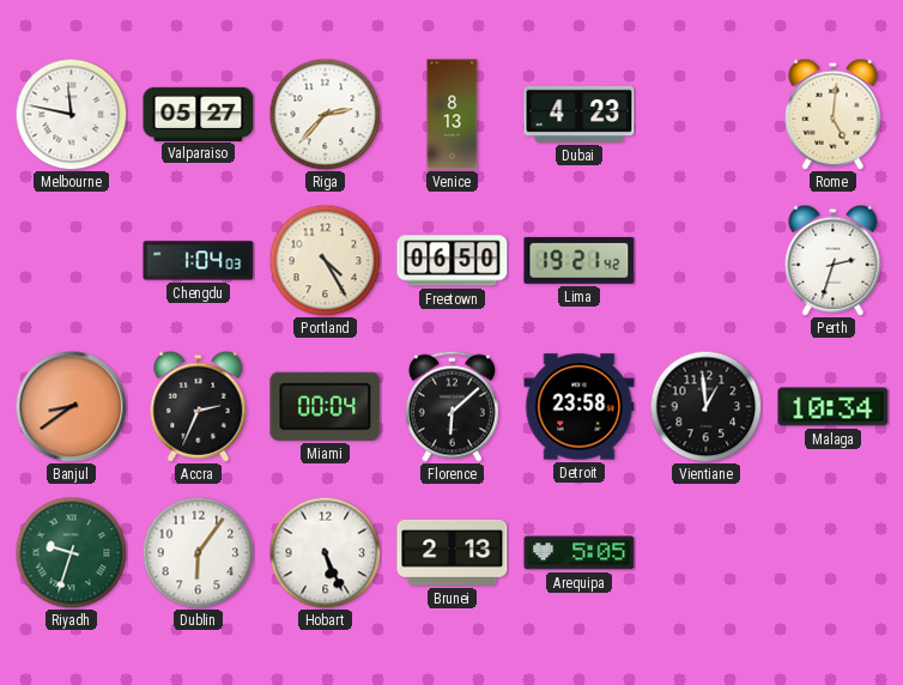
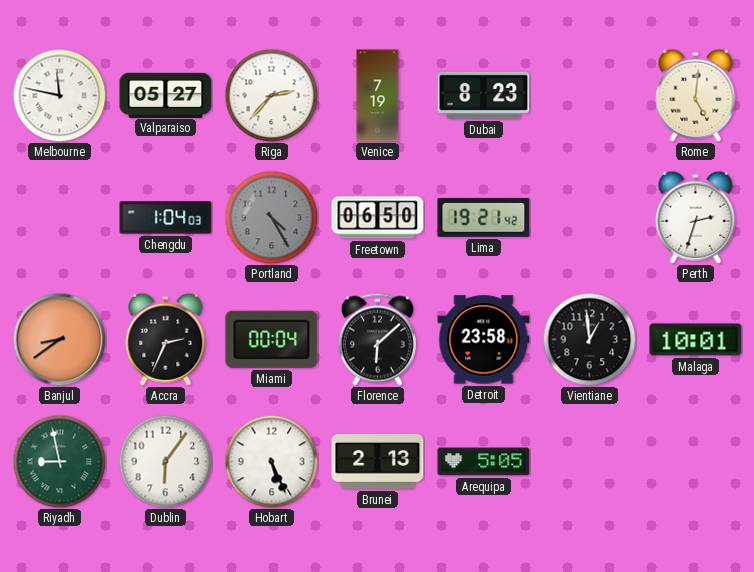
Venice: 8:13 -> 7:19
Dubai: 4:23 -> 8:23
Portland dial: cream -> grey
Malaga: 10:34 -> 10:01
Riyadh: 9:33 -> 8:58
